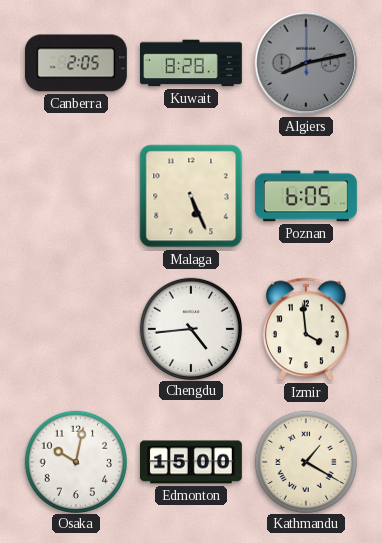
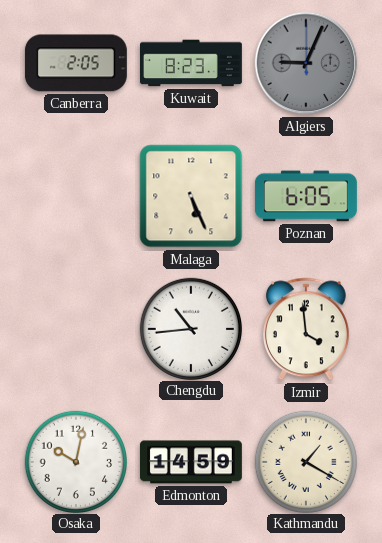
Kuwait: 8:28 -> 8:23
Algiers: 8:13 -> 9:04
Chengdu: 4:44 -> 10:44
Edmonton: 15:00 -> 14:59
